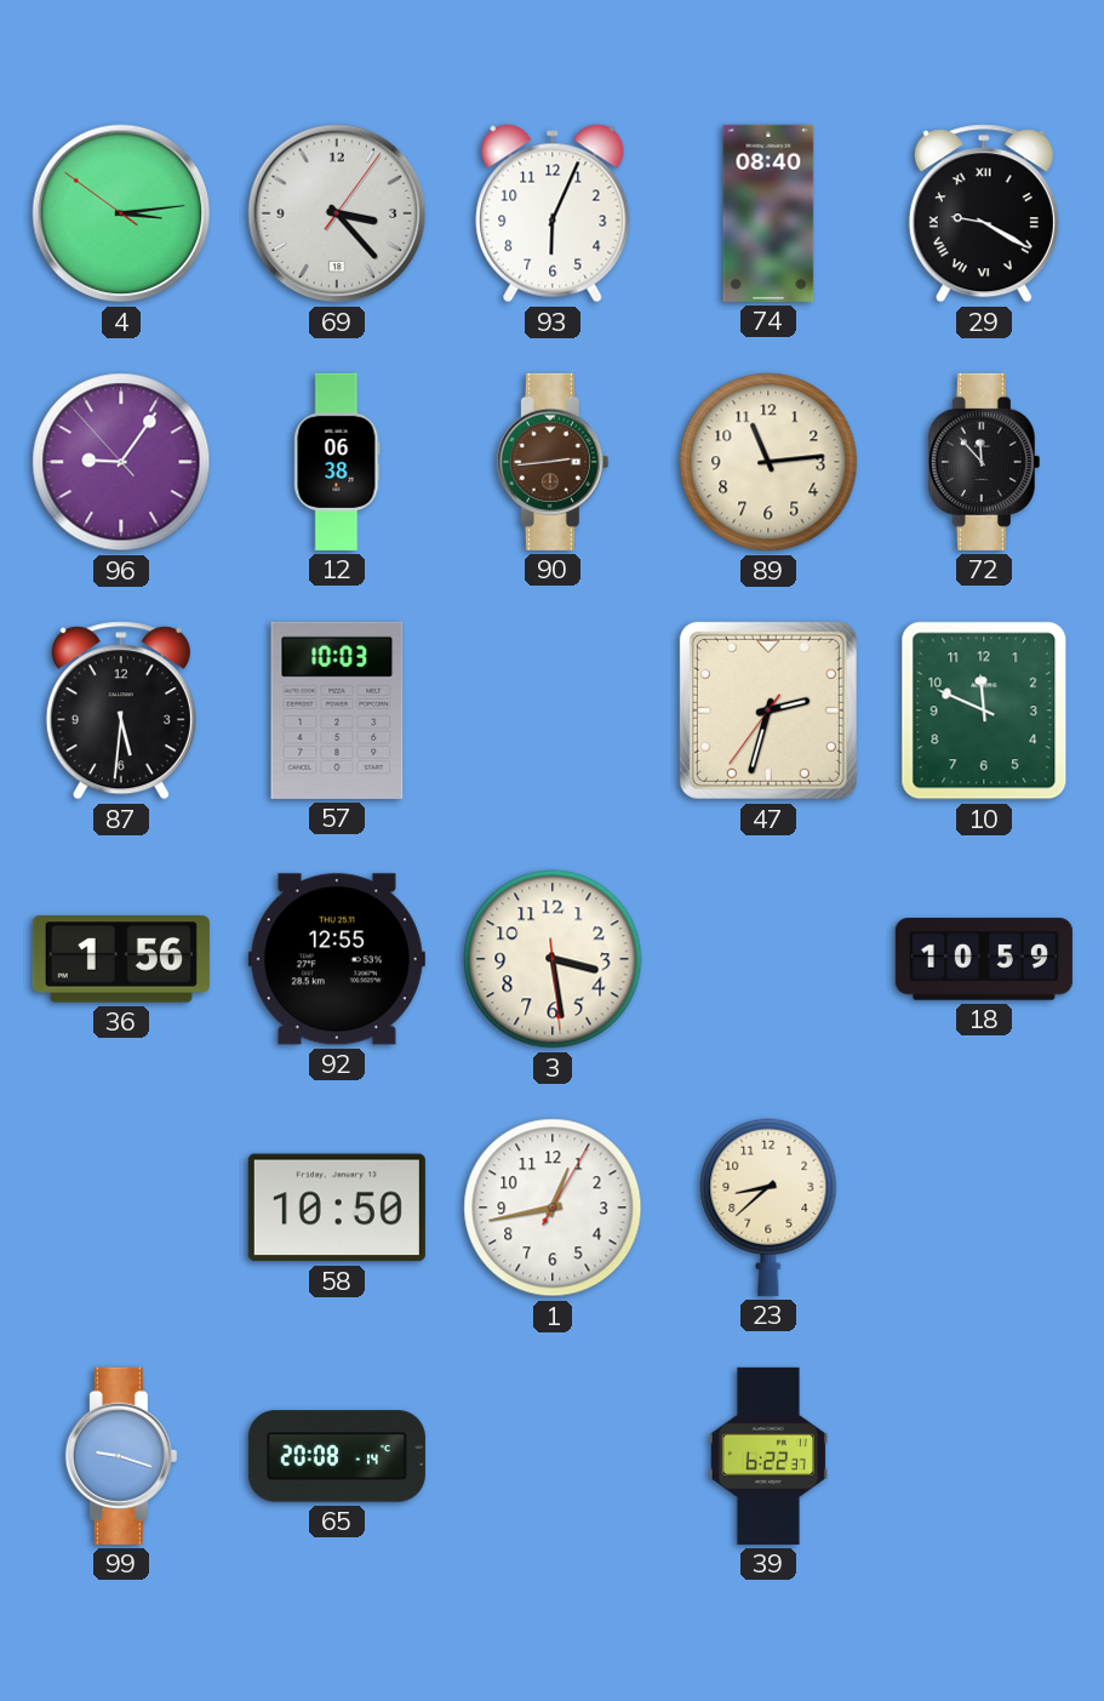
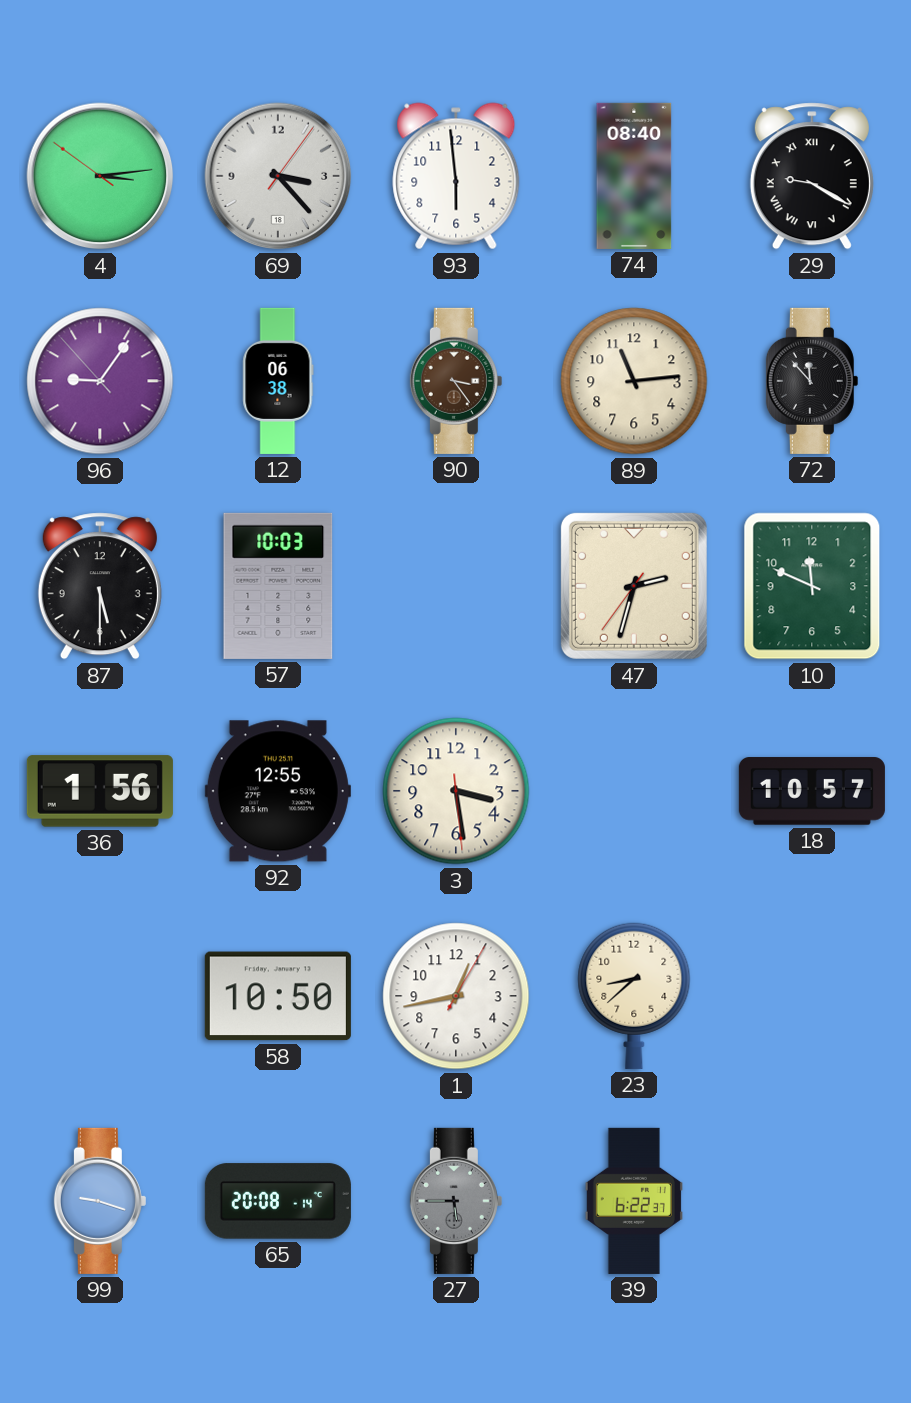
93: 6:04 -> 5:59
90: 2:44 -> 3:24
87: 5:31 -> 5:30
18: 10:59 -> 10:57
27: none -> 5:45
